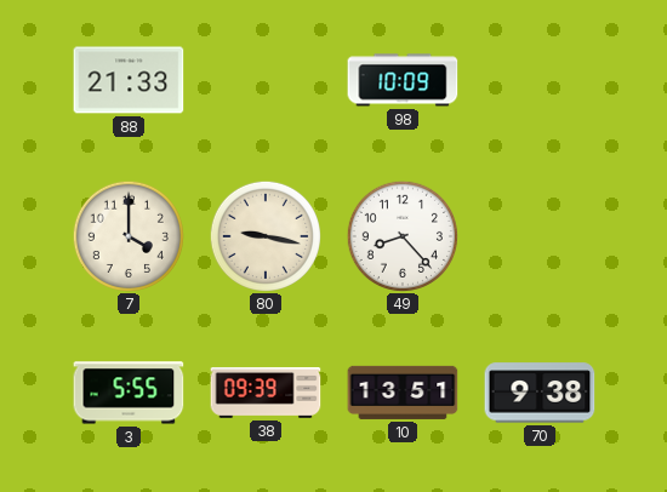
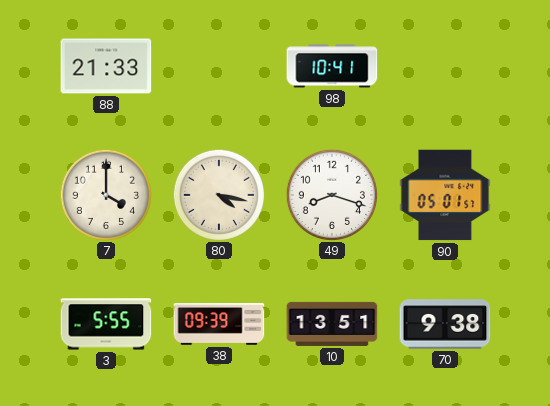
98: 10:09 -> 10:41
80: 9:17 -> 4:17
49: 8:23 -> 8:18
90: none -> 05:01
